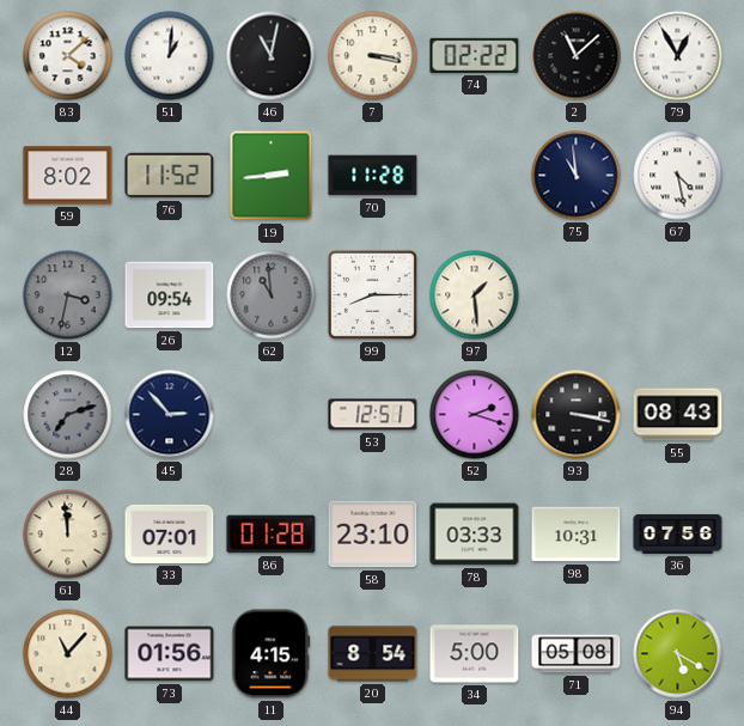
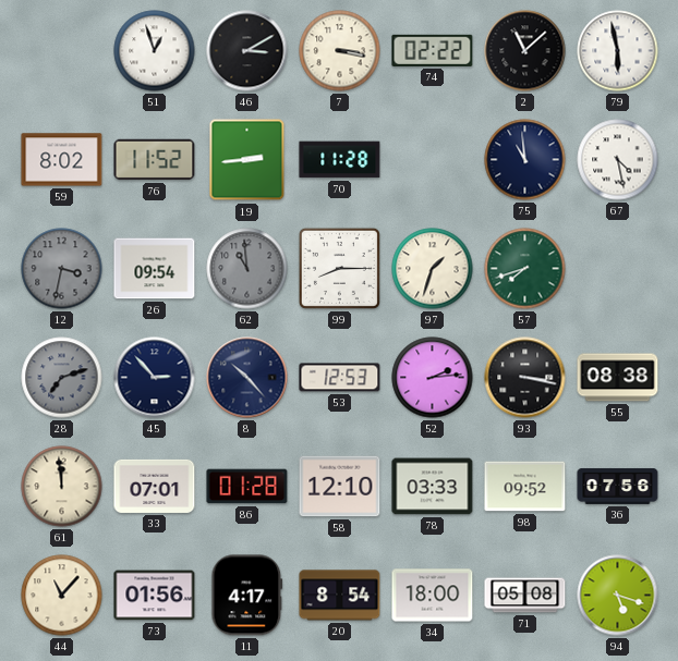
83: 4:08 -> none
51: 1:01 -> 12:57
46: 11:02 -> 3:10
79: 12:55 -> 5:58
97: 1:29 -> 1:33
57: none -> 7:42
8: none -> 10:23
53: 12:51 -> 12:53
52: 2:18 -> 2:14
55: 08:43 -> 08:38
58: 23:10 -> 12:10
98: 10:31 -> 09:52
11: 4:15 -> 4:17
34: 5:00 -> 18:00
94: 5:20 -> 5:18
